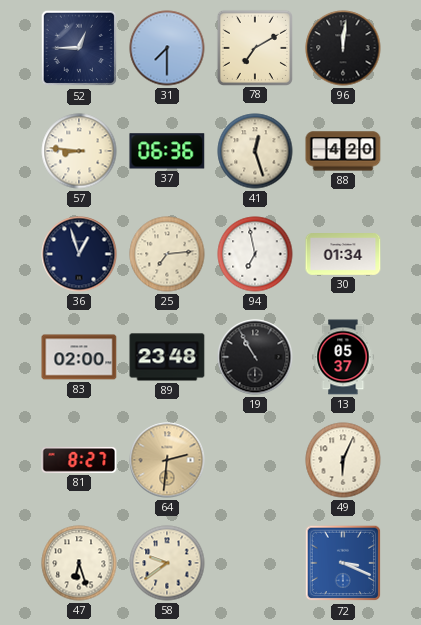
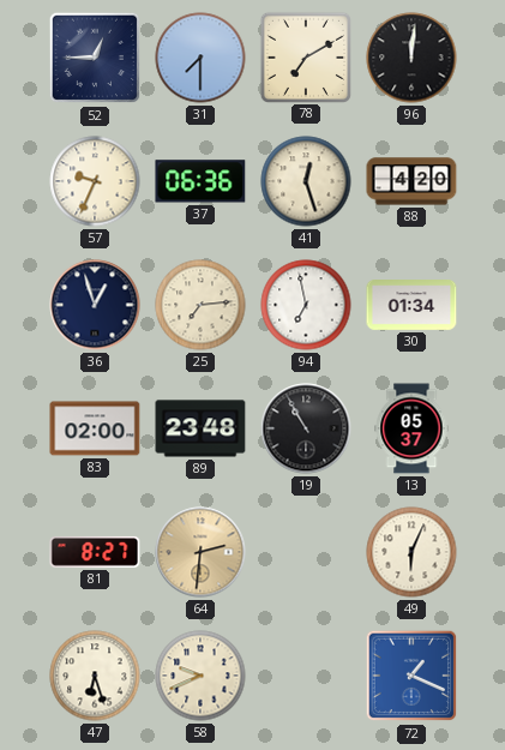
57: 8:46 -> 9:34
58: 9:39 -> 9:41
72: 3:19 -> 1:19
